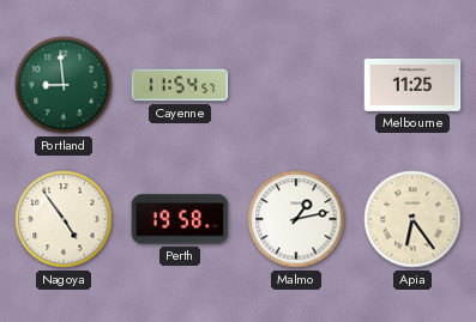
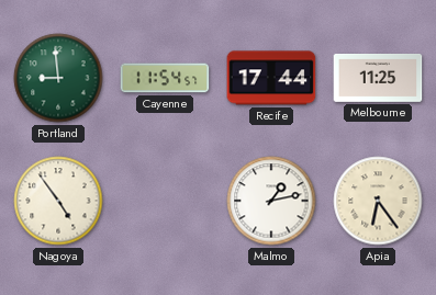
Recife: none -> 17:44
Perth: 19:58 -> none
